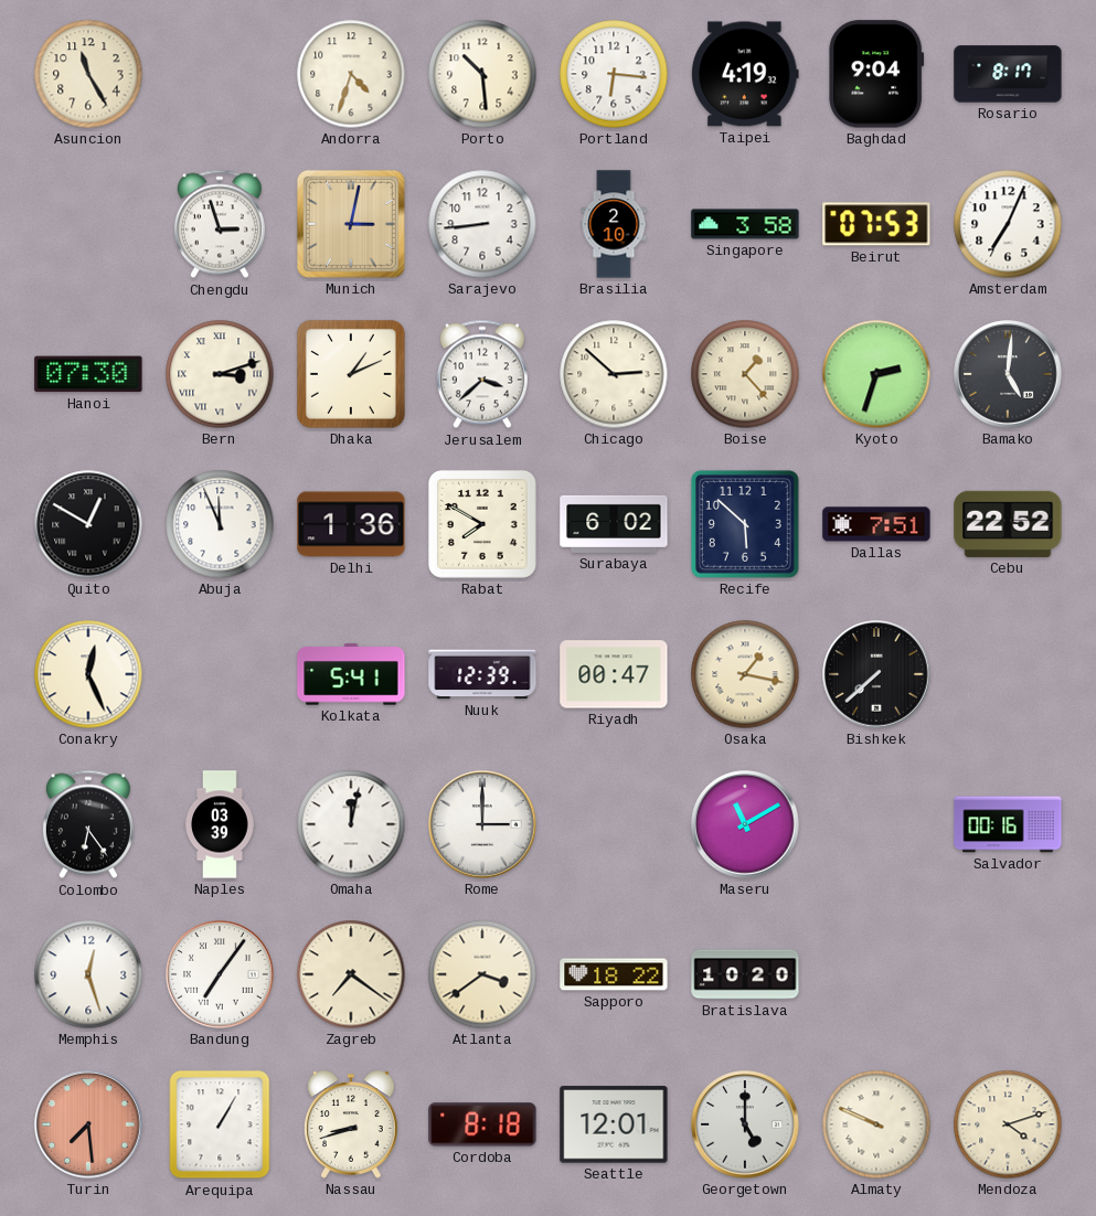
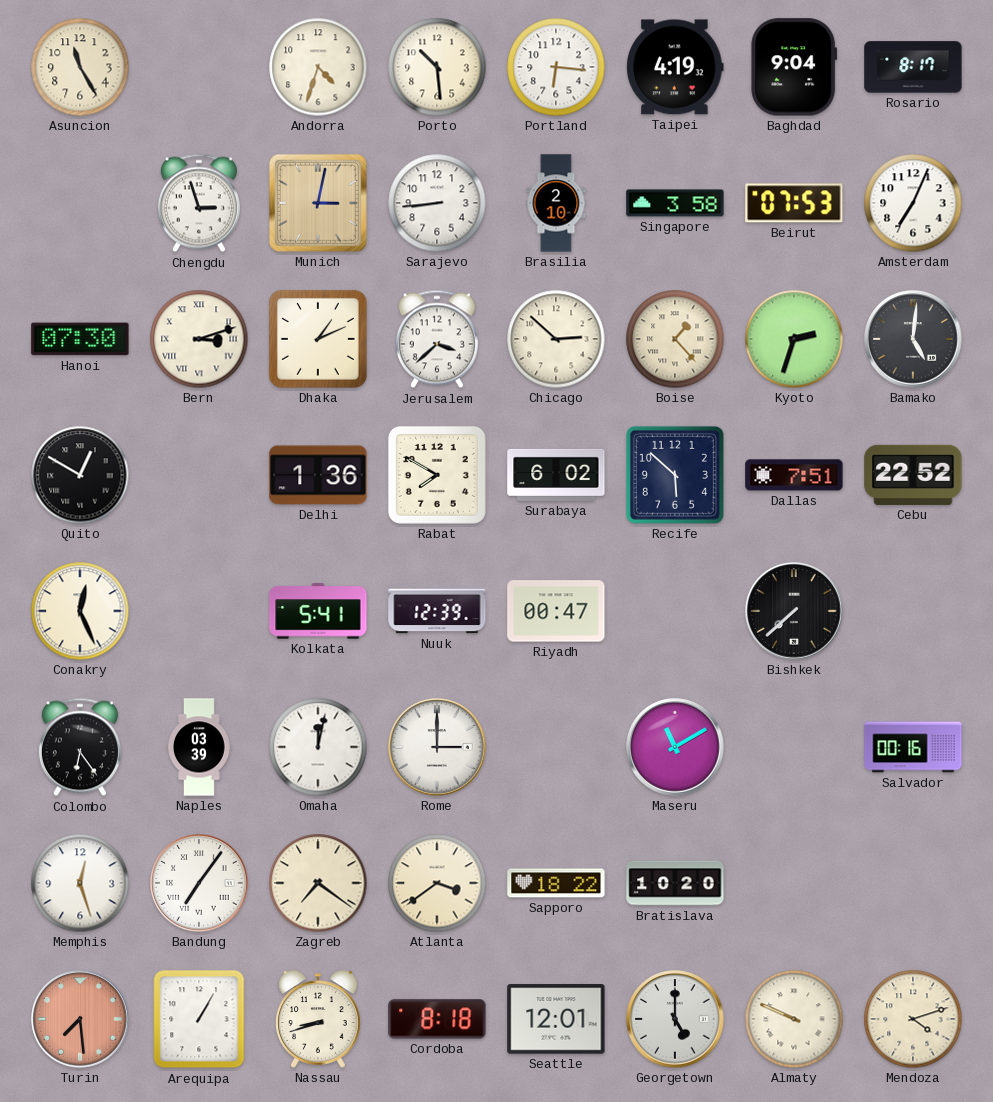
Abuja: 11:56 -> none
Osaka: 1:17 -> none
